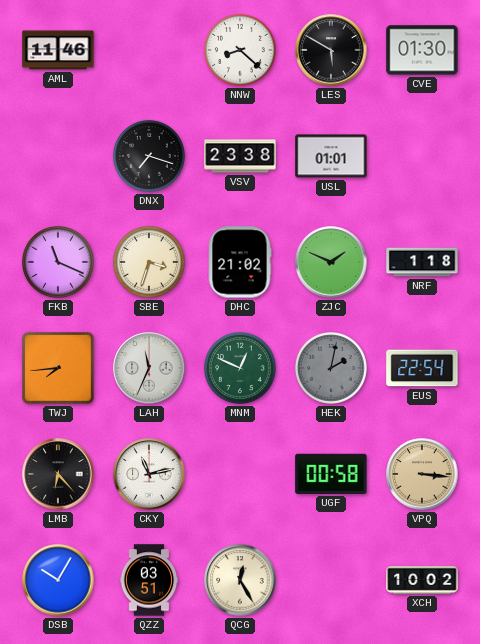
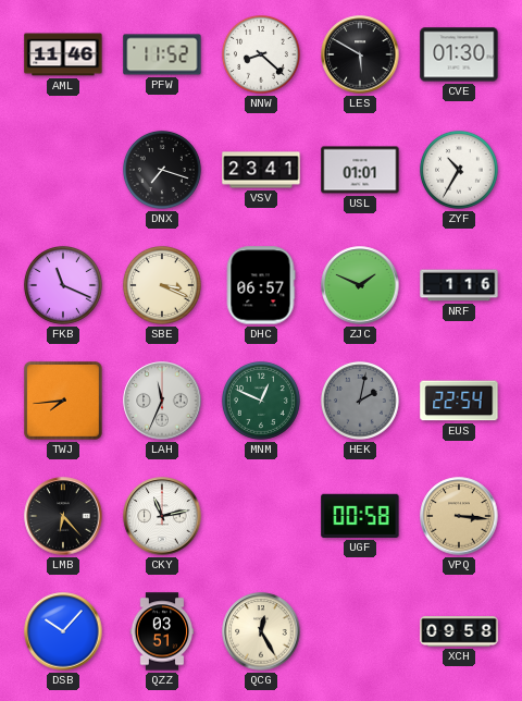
PFW: none -> 11:52
VSV: 23:38 -> 23:41
ZYF: none -> 10:35
SBE: 3:33 -> 3:19
DHC: 21:02 -> 06:57
NRF: 1:18 -> 1:16
DSB: 10:05 -> 10:07
XCH: 10:02 -> 09:58
